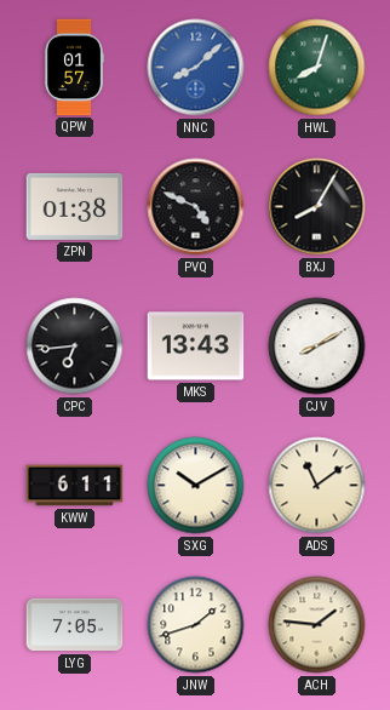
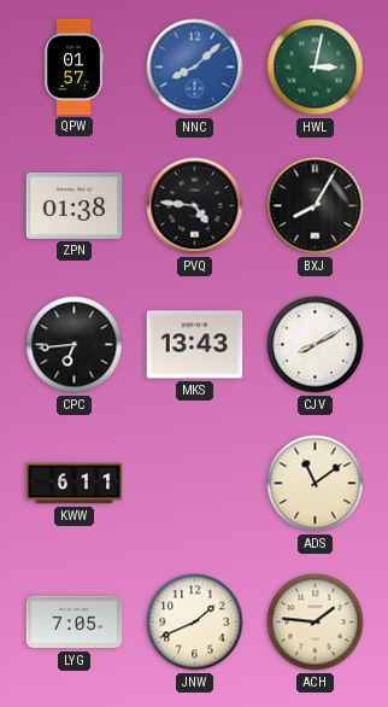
HWL: 8:03 -> 3:02
PVQ: 4:49 -> 4:46
SXG: 10:10 -> none
JNW: 1:42 -> 1:41
